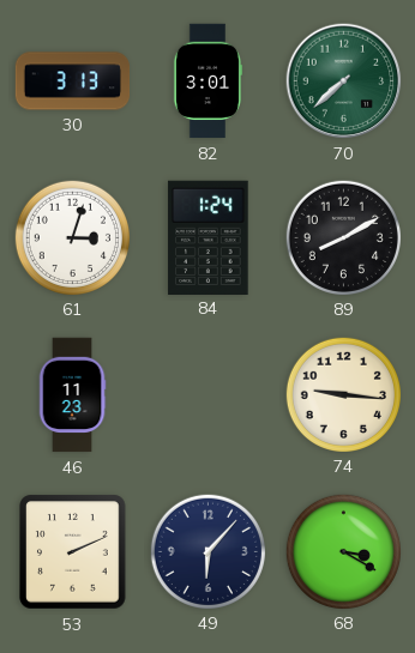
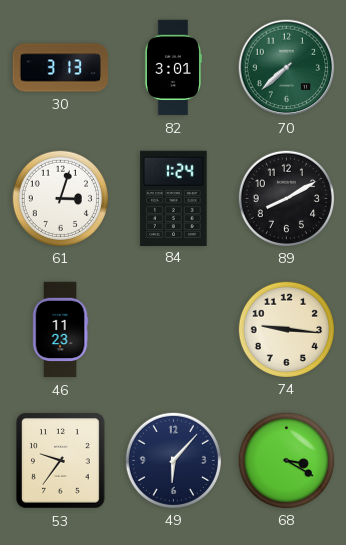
53: 2:11 -> 9:36
